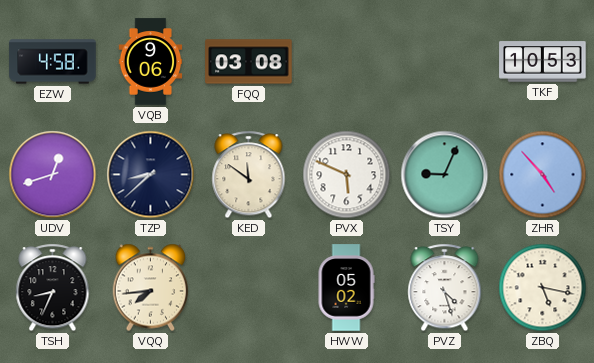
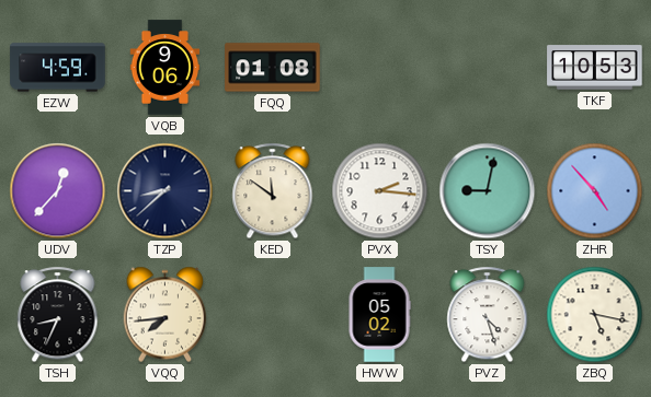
EZW: 4:58 -> 4:59
FQQ: 03:08 -> 01:08
UDV: 12:42 -> 12:37
PVX: 5:49 -> 2:16
TSY: 9:04 -> 9:02
